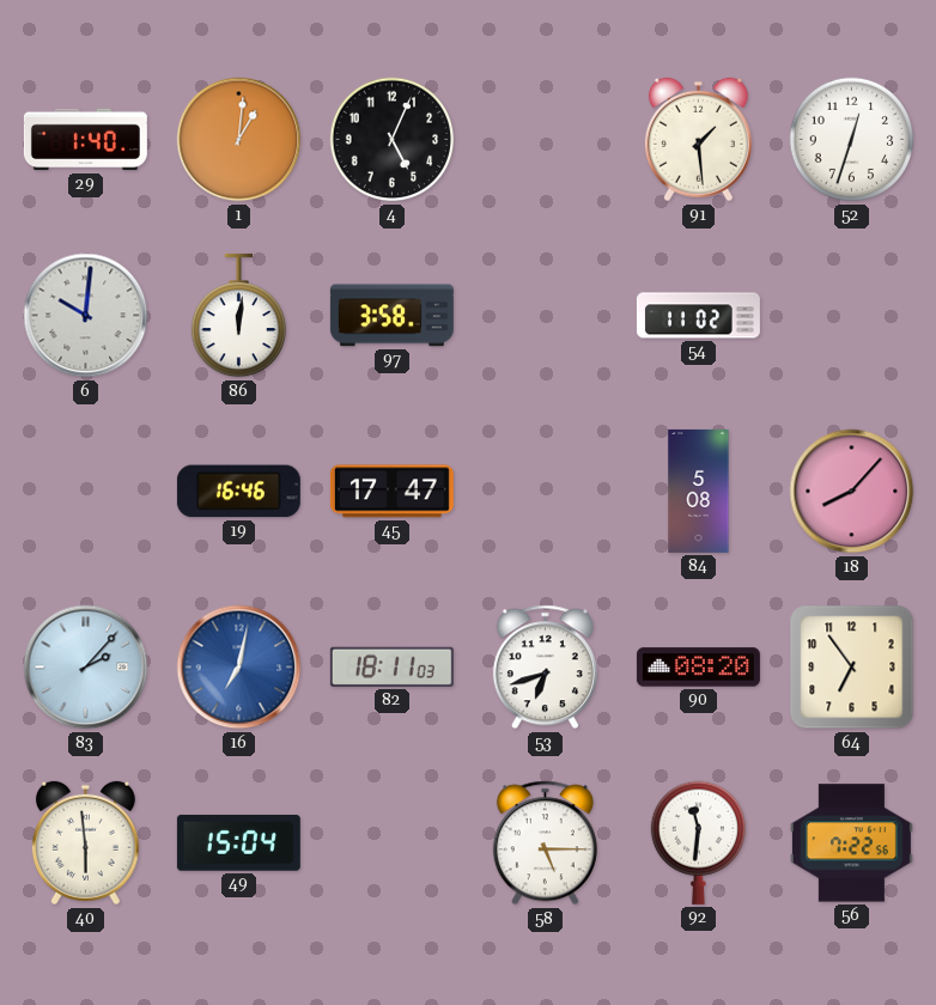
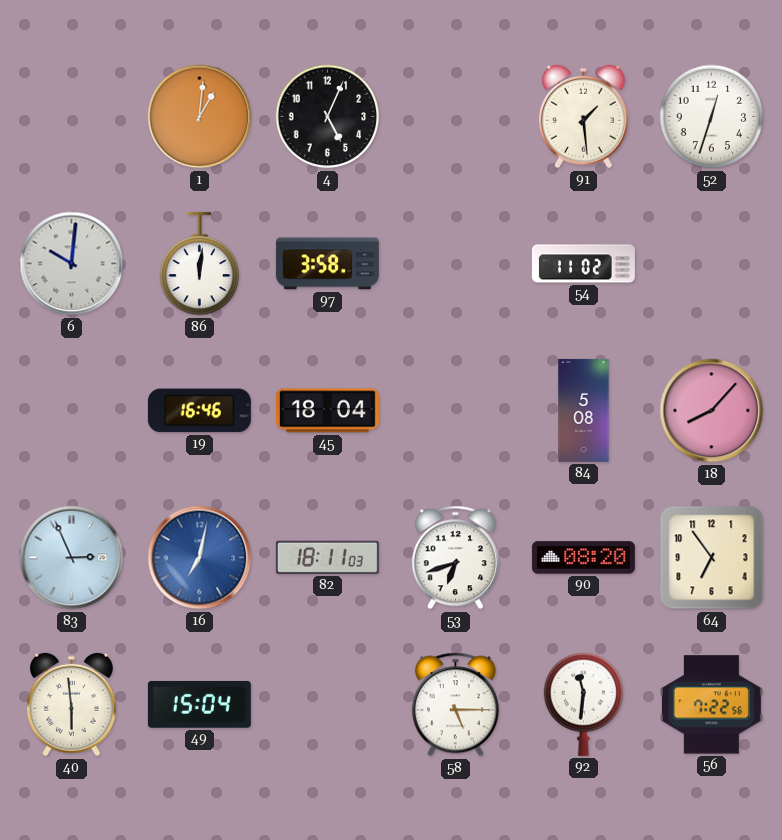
29: 1:40 -> none
45: 17:47 -> 18:04
83: 2:07 -> 2:56
